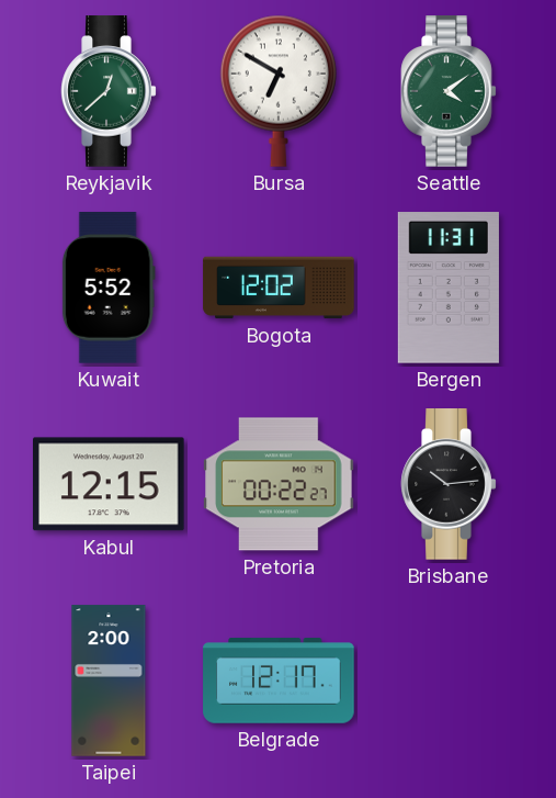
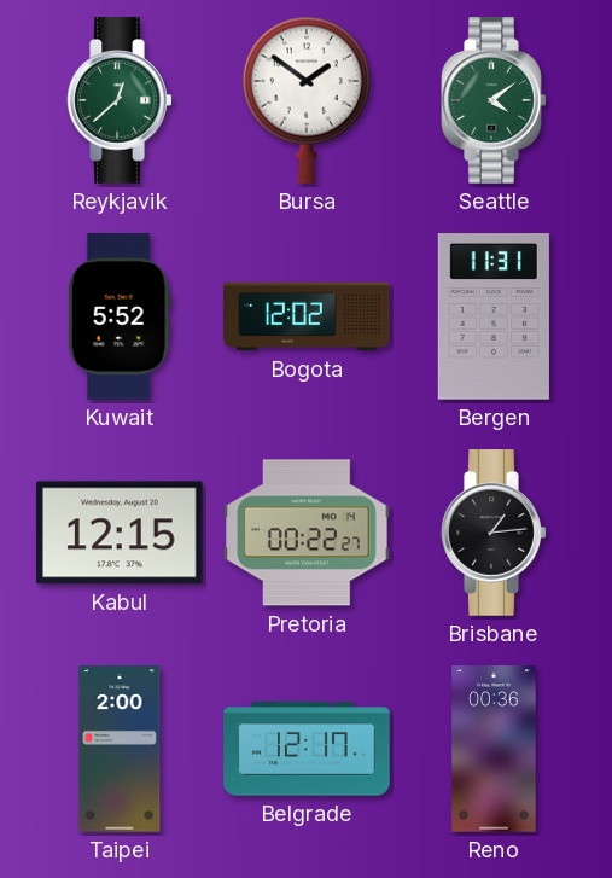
Bursa: 6:50 -> 1:51
Brisbane: 10:14 -> 1:14
Reno: none -> 00:36
